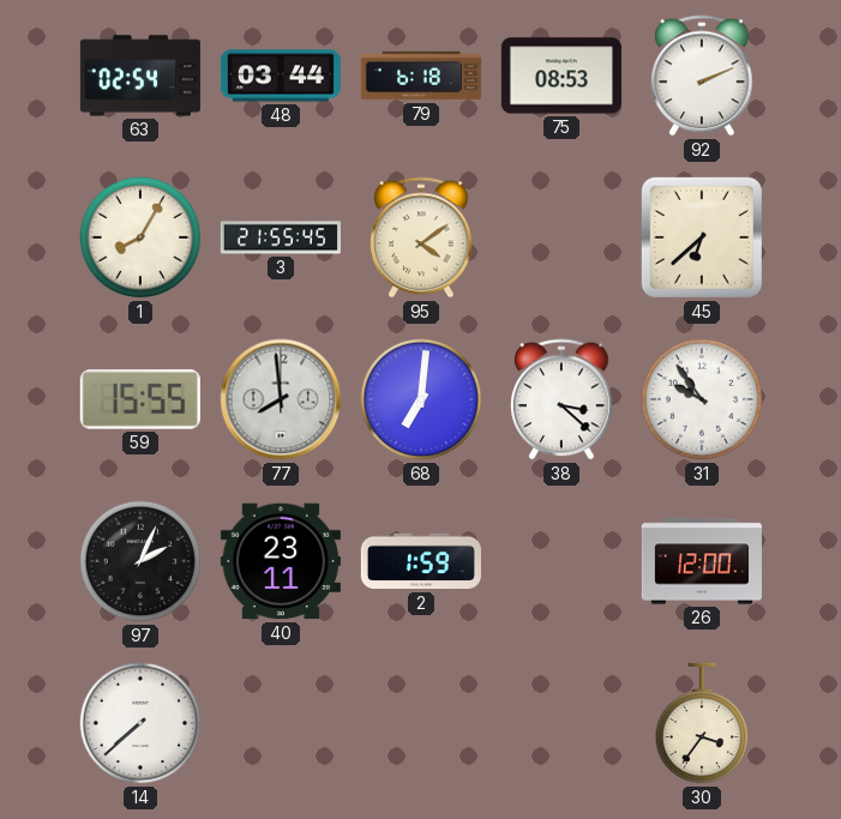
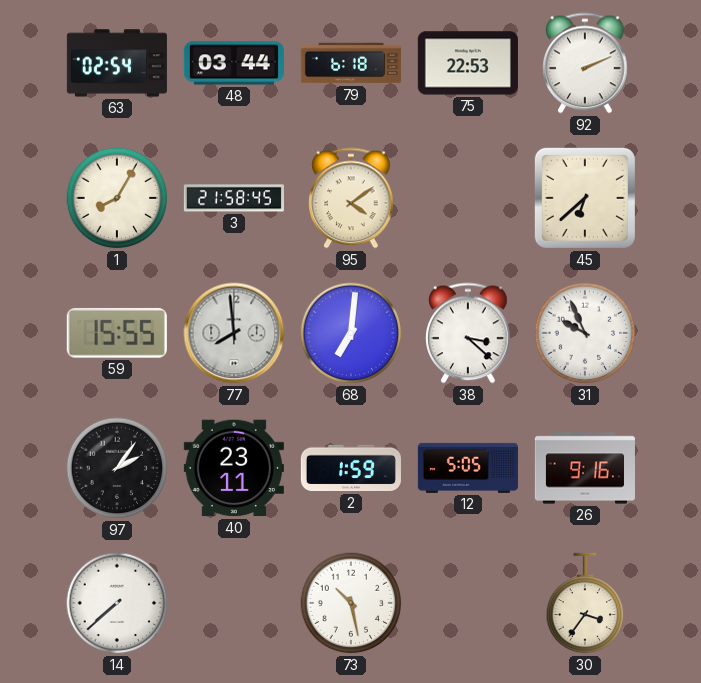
75: 08:53 -> 22:53
3: 21:55 -> 21:58
31: 9:54 -> 9:56
97: 2:04 -> 2:06
12: none -> 5:05
26: 12:00 -> 9:16
73: none -> 10:28
